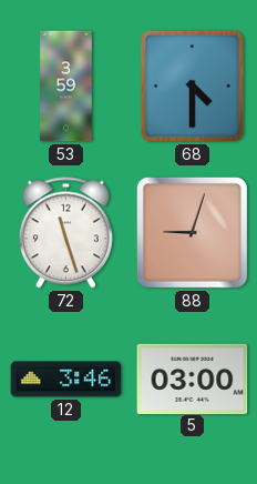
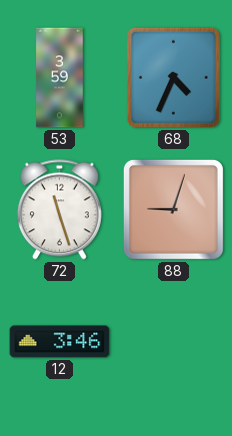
68: 4:30 -> 4:34
5: 03:00 -> none
